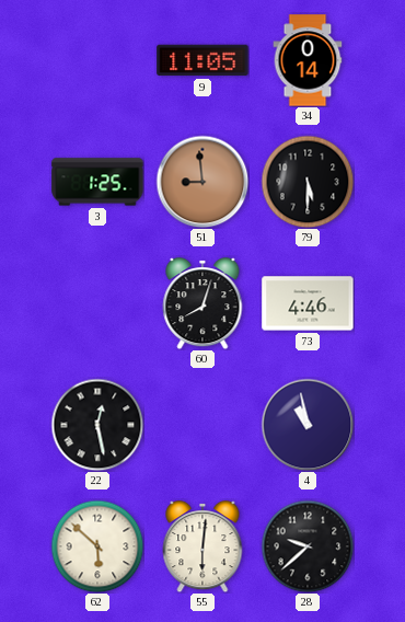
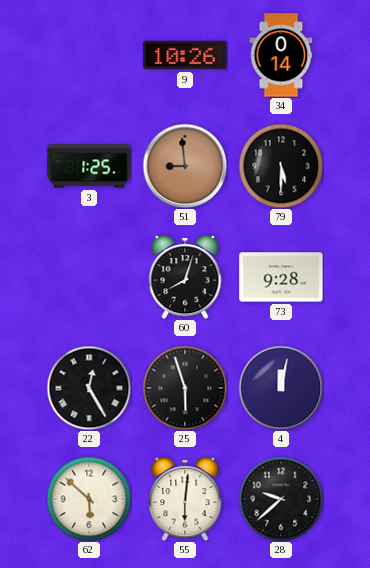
9: 11:05 -> 10:26
73: 4:46 -> 9:28
22: 12:28 -> 12:25
25: none -> 5:57
4: 10:58 -> 12:02
